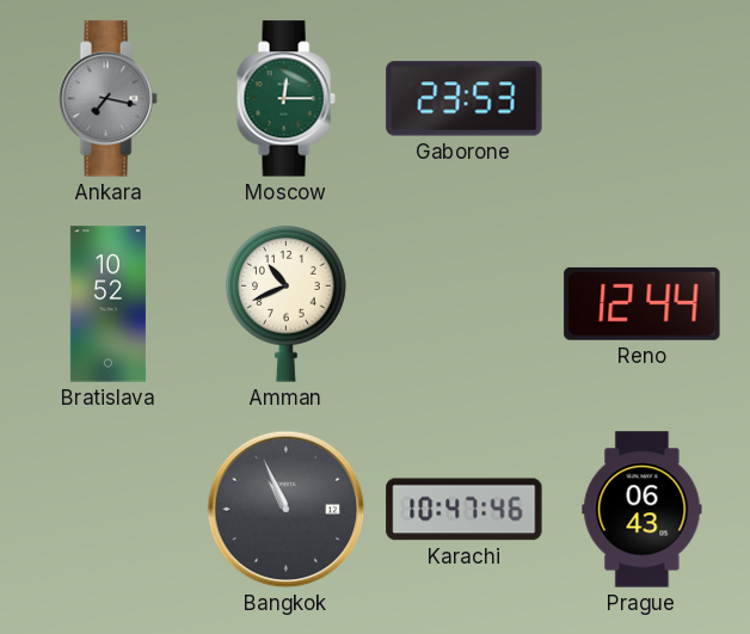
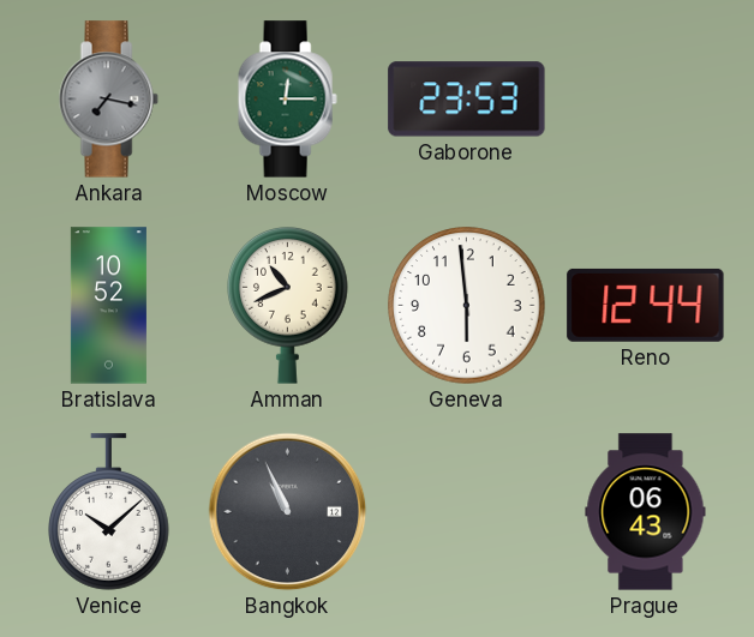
Geneva: none -> 5:59
Venice: none -> 10:08
Karachi: 10:47 -> none
